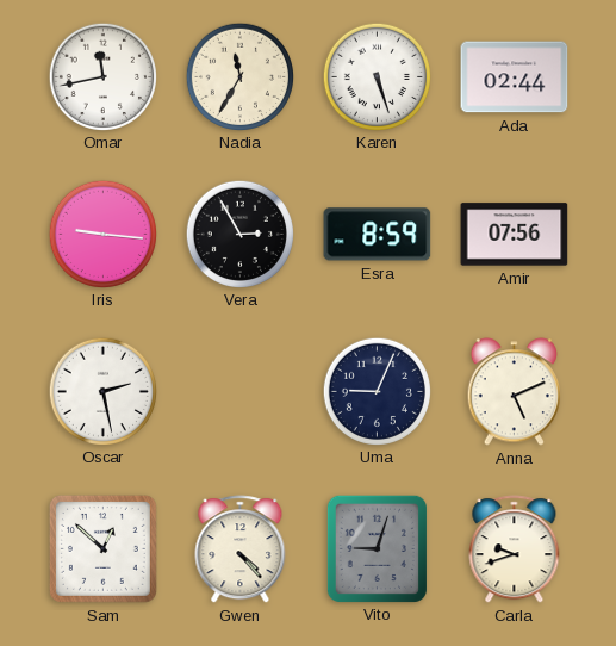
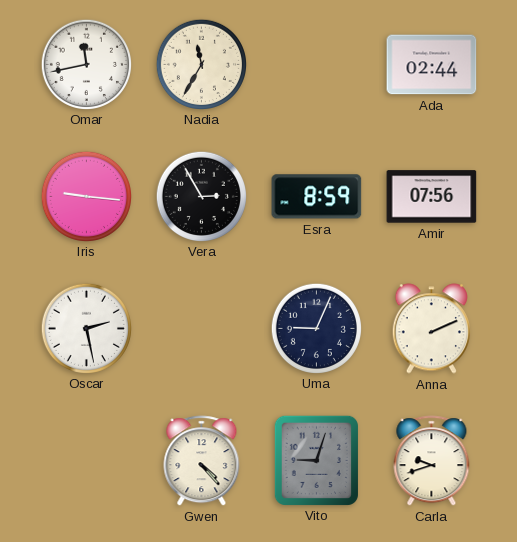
Karen: 5:27 -> none
Anna: 5:11 -> 2:11
Sam: 12:52 -> none
